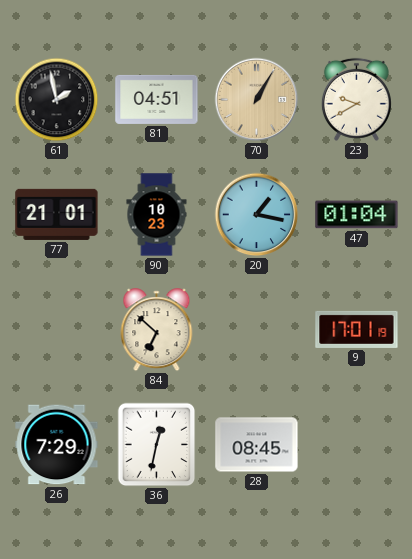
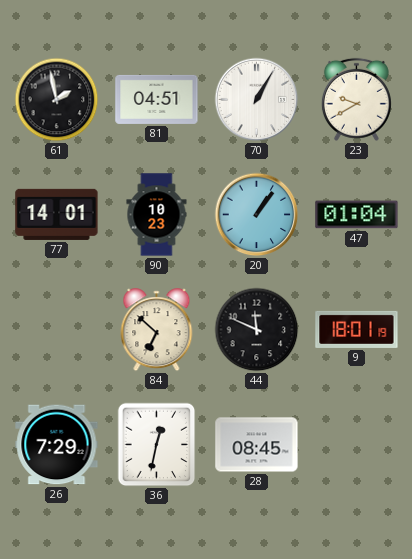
70 dial: champagne -> white
77: 21:01 -> 14:01
20: 1:17 -> 1:06
44: none -> 11:49
9: 17:01 -> 18:01
